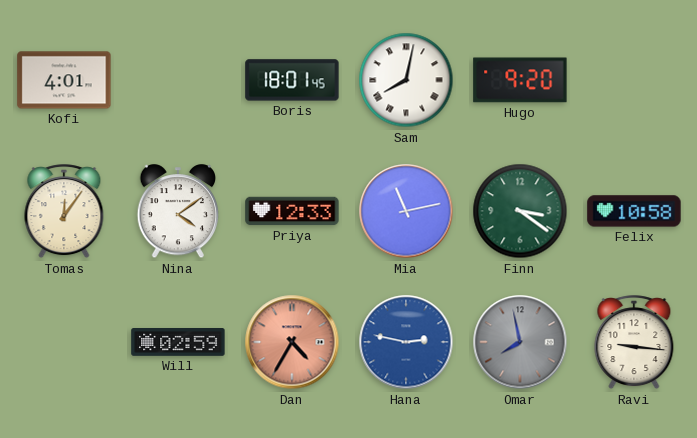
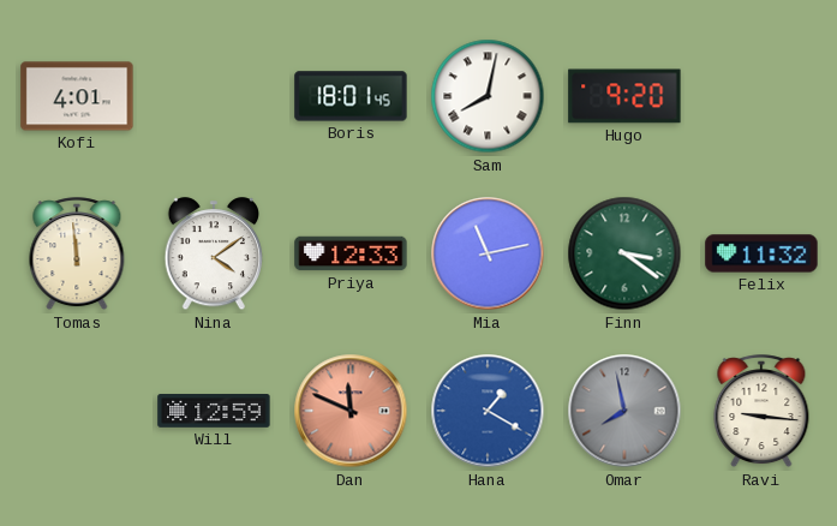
Tomas: 12:06 -> 11:59
Felix: 10:58 -> 11:32
Will: 02:59 -> 12:59
Dan: 4:35 -> 11:49
Hana: 2:47 -> 1:20
